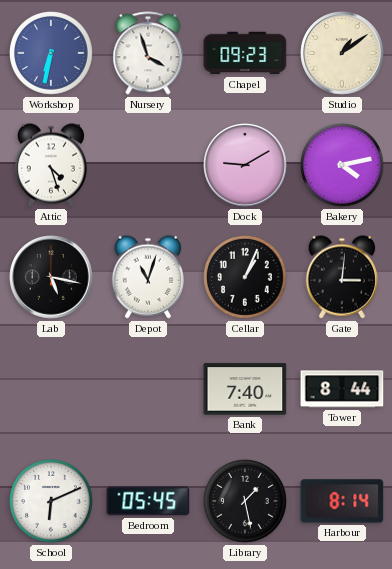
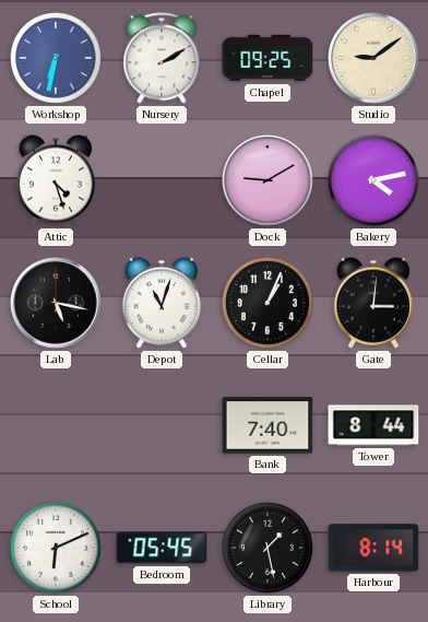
Nursery: 3:57 -> 2:10
Chapel: 09:23 -> 09:25
Studio: 1:09 -> 9:09
